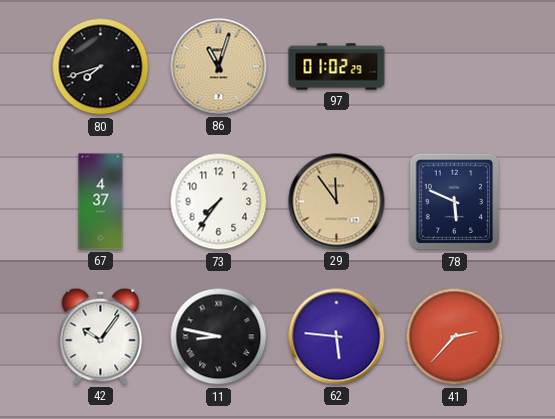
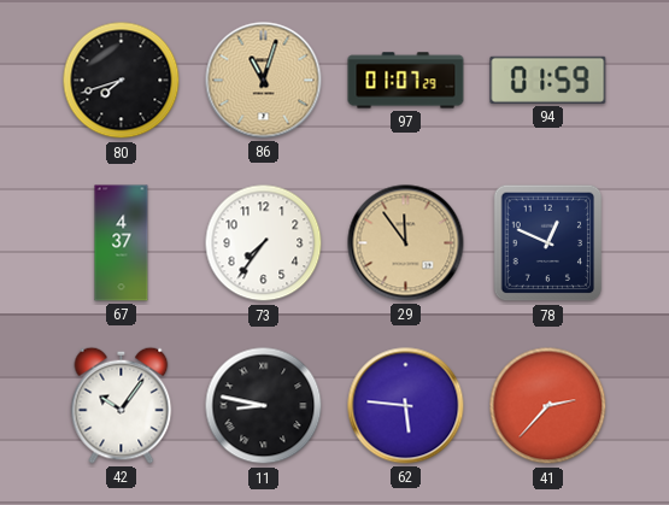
97: 01:02 -> 01:07
94: none -> 01:59
78: 5:49 -> 12:49
